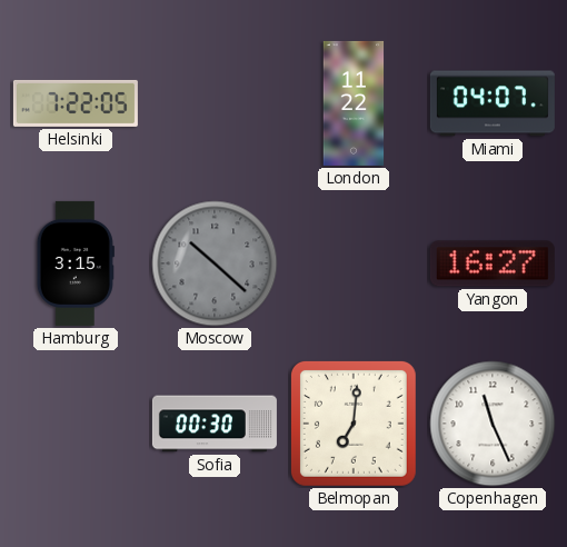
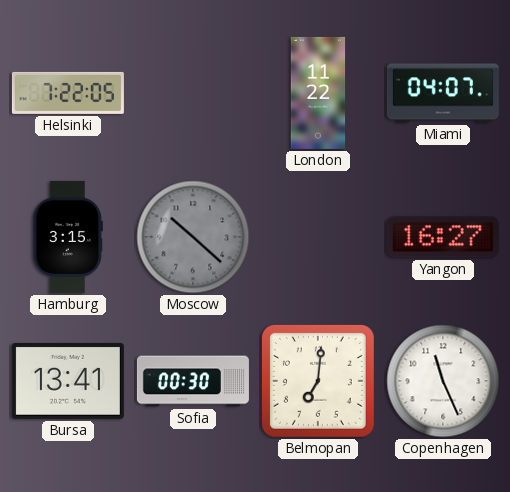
Bursa: none -> 13:41
